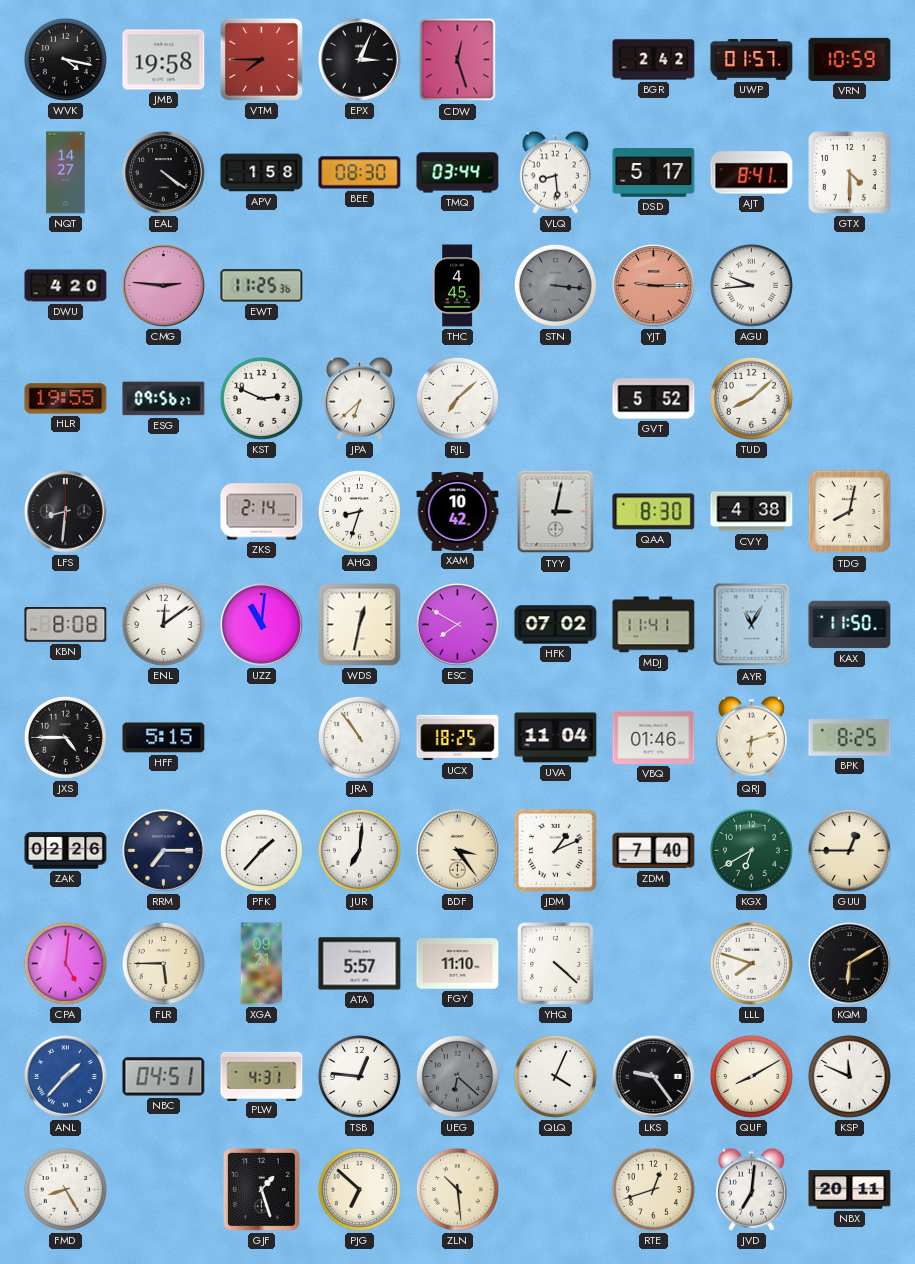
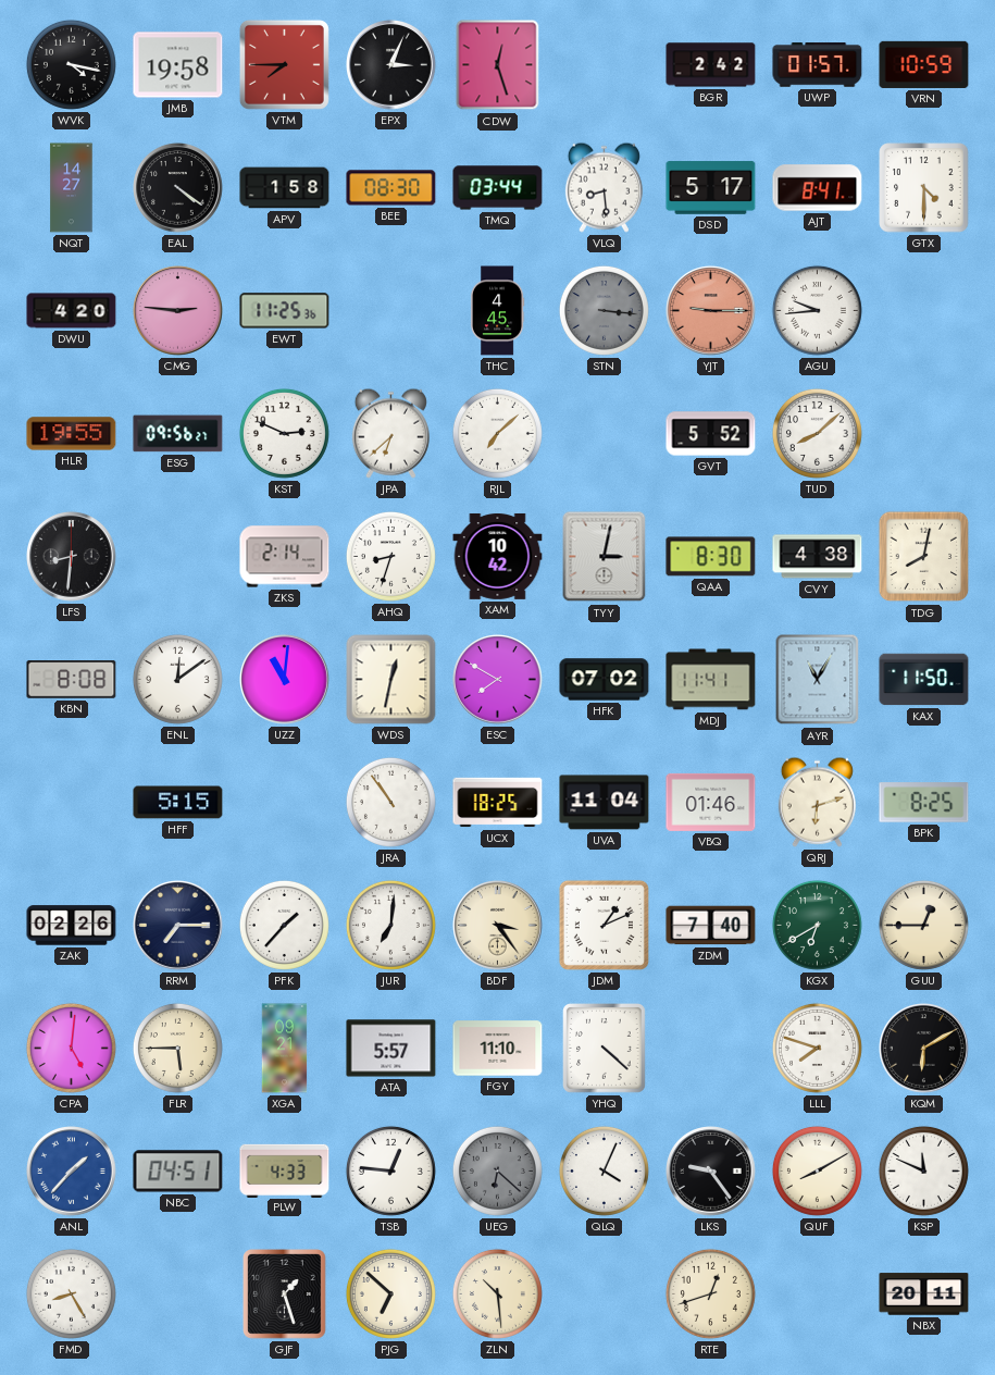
JXS: 4:45 -> none
PLW: 4:31 -> 4:33
JVD: 7:01 -> none
